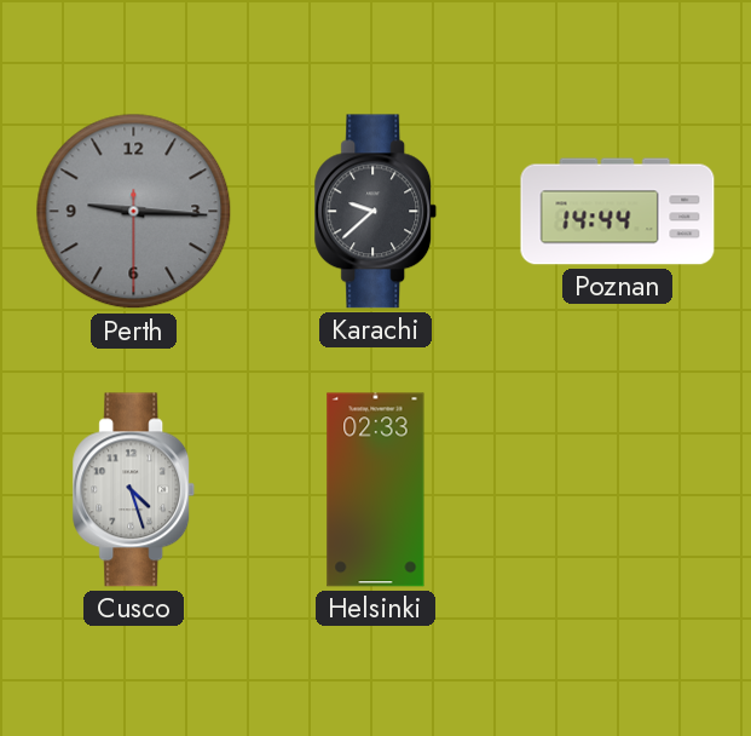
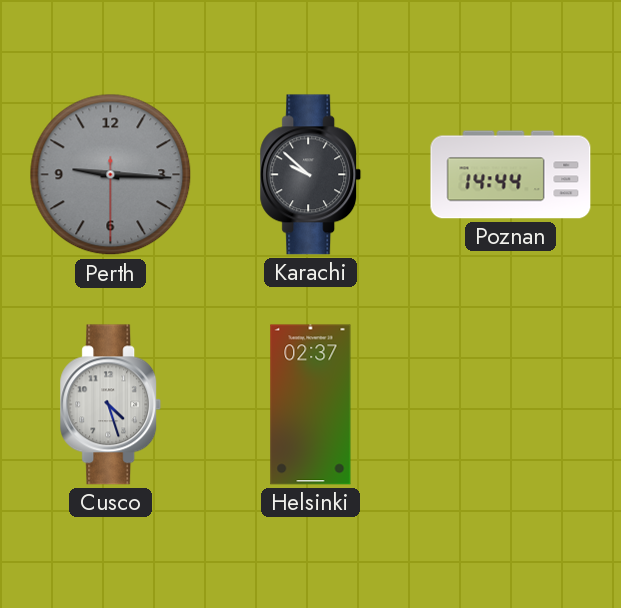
Karachi: 9:38 -> 9:52
Helsinki: 02:33 -> 02:37
